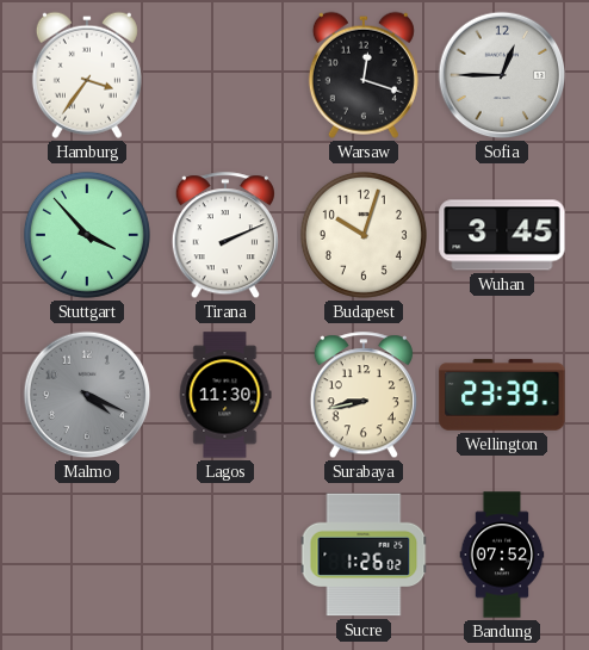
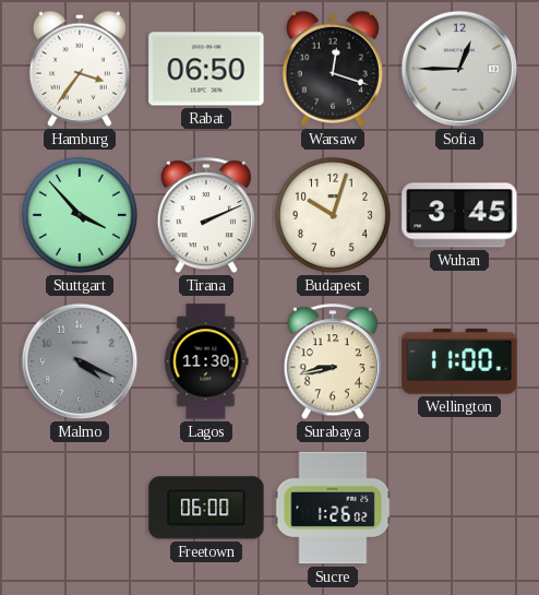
Rabat: none -> 06:50
Wellington: 23:39 -> 11:00
Freetown: none -> 06:00
Bandung: 07:52 -> none
